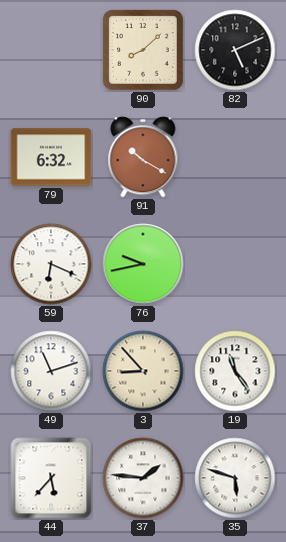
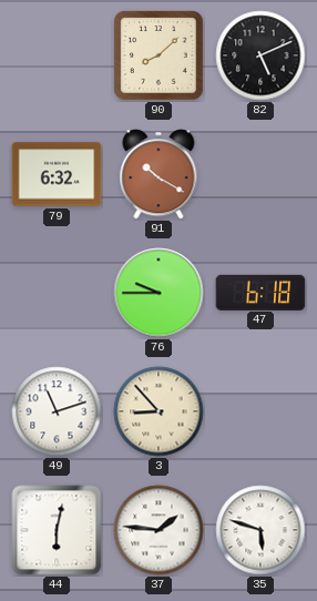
59: 6:19 -> none
76: 9:43 -> 9:45
47: none -> 6:18
19: 11:24 -> none
44: 5:37 -> 6:02
